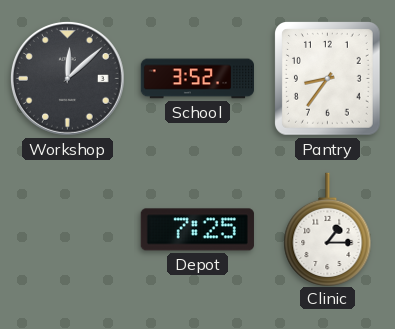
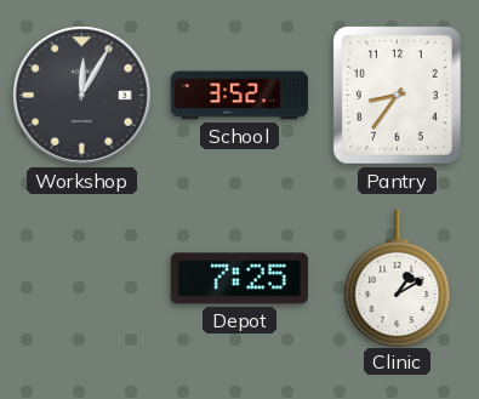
Workshop: 12:08 -> 12:05
Clinic: 1:15 -> 1:10
